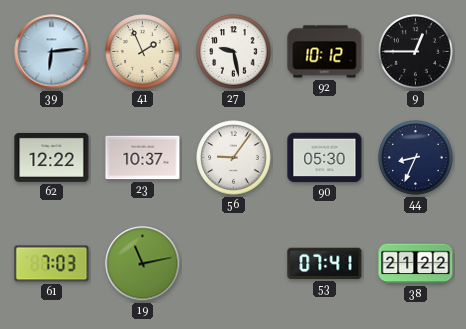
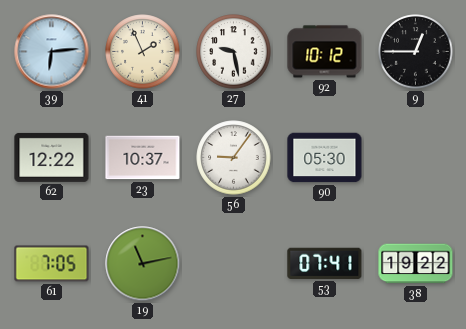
44: 8:34 -> none
61: 7:03 -> 7:05
38: 21:22 -> 19:22
